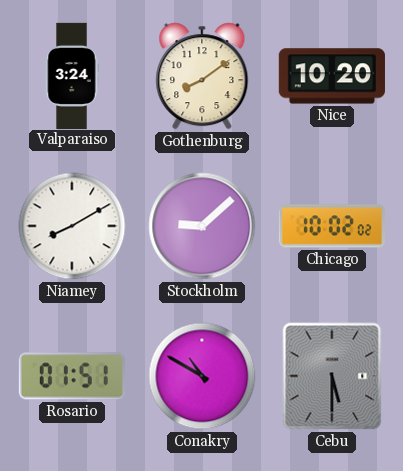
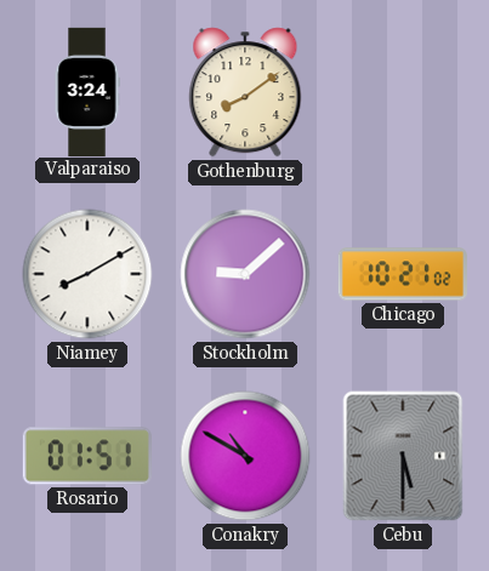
Nice: 10:20 -> none
Chicago: 10:02 -> 10:21
